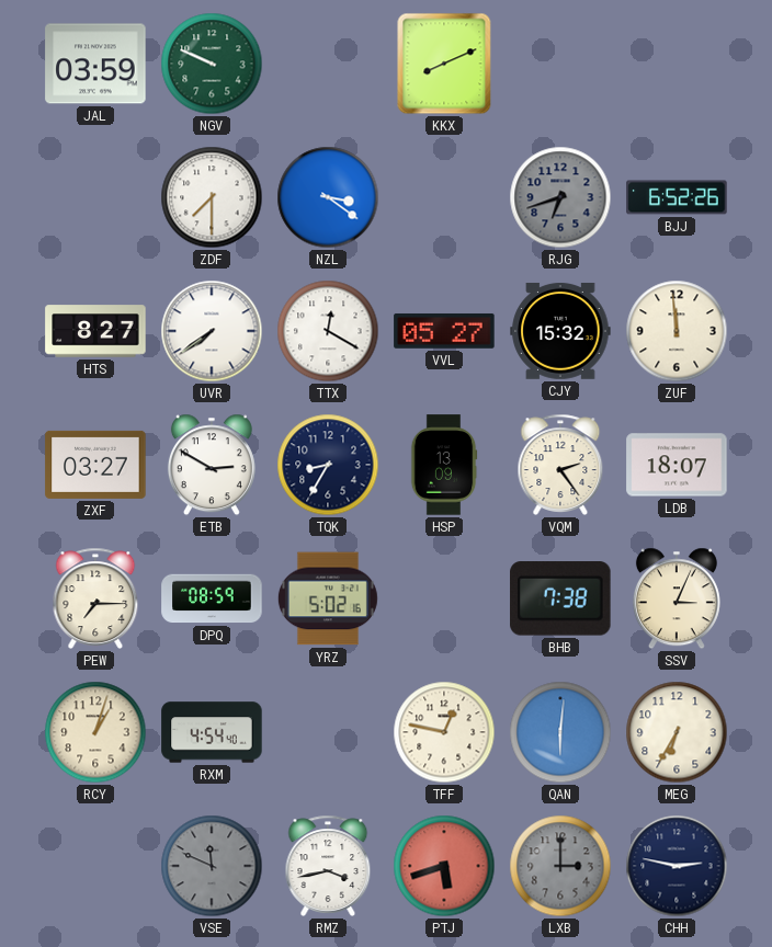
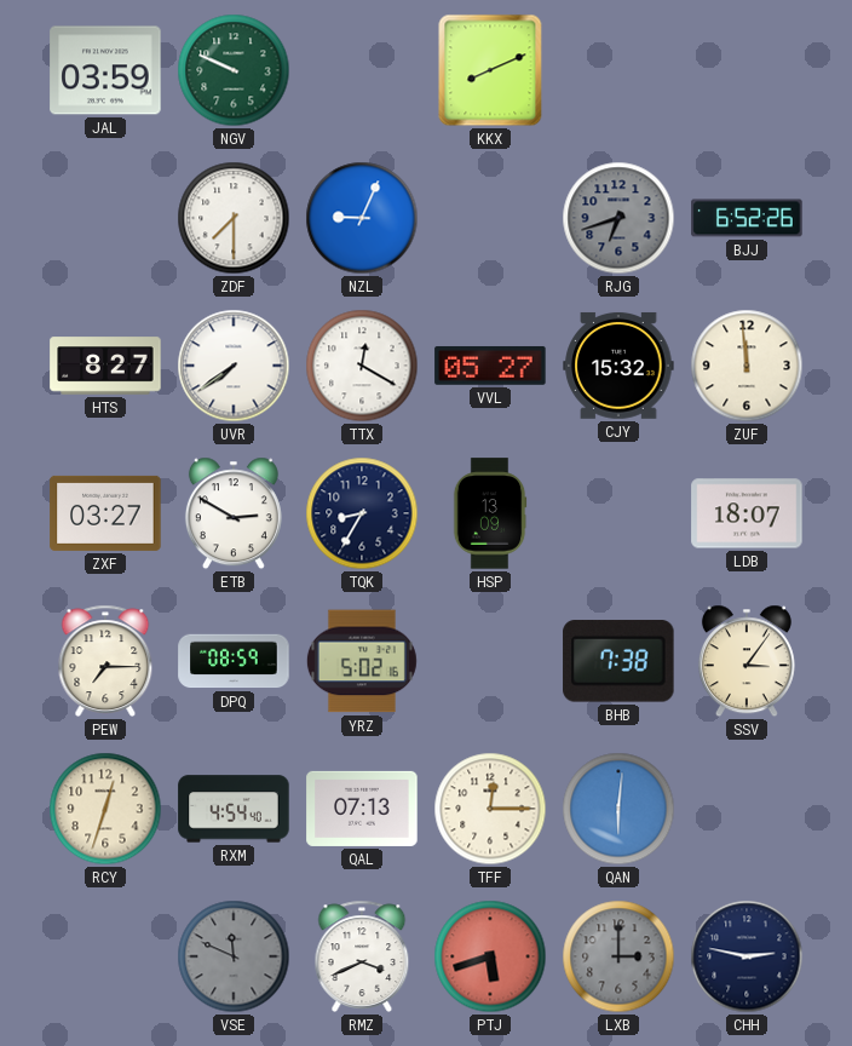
NZL: 3:21 -> 9:04
VQM: 2:24 -> none
SSV: 3:04 -> 3:06
RCY: 1:03 -> 12:33
QAL: none -> 07:13
TFF: 12:47 -> 12:15
MEG: 6:35 -> none
RMZ: 3:43 -> 3:41
